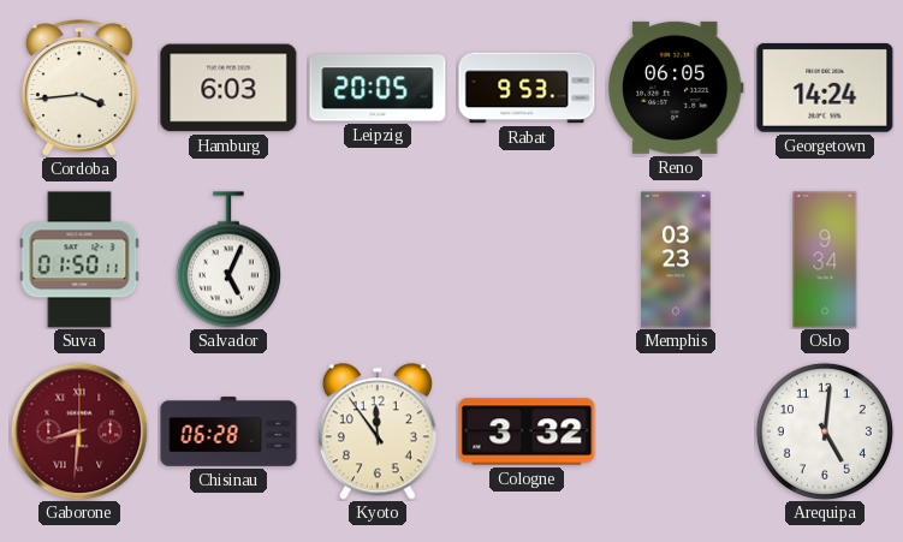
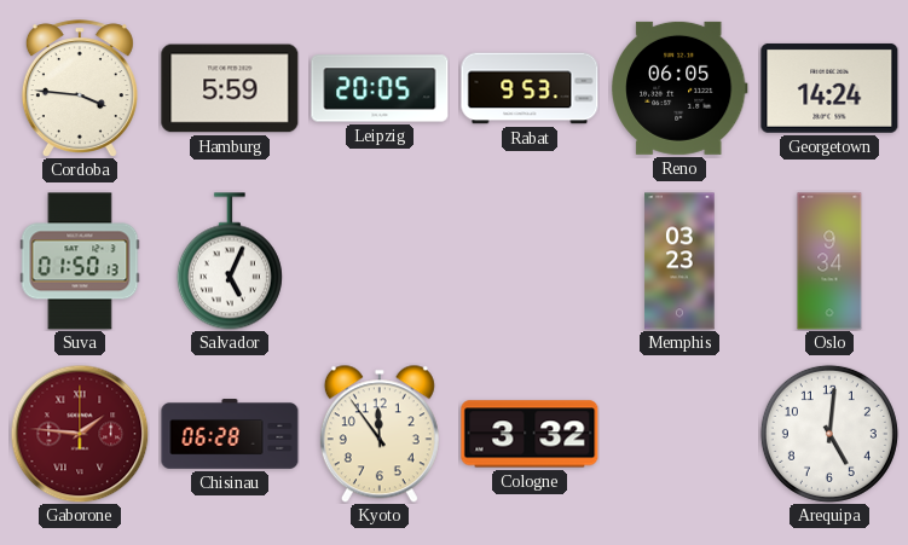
Cordoba: 3:44 -> 3:46
Hamburg: 6:03 -> 5:59
Suva: 01:50:11 -> 01:50:13
Gaborone: 8:31 -> 1:46
